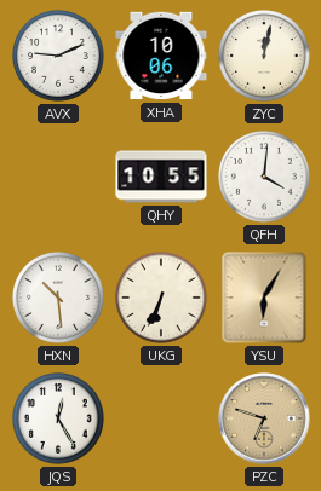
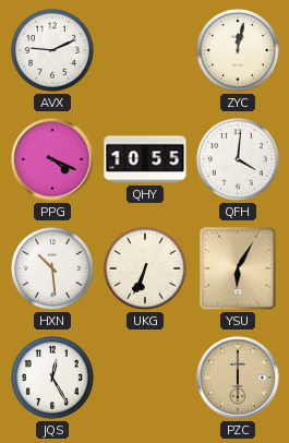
XHA: 10:06 -> none
PPG: none -> 4:19
PZC: 6:48 -> 6:00
